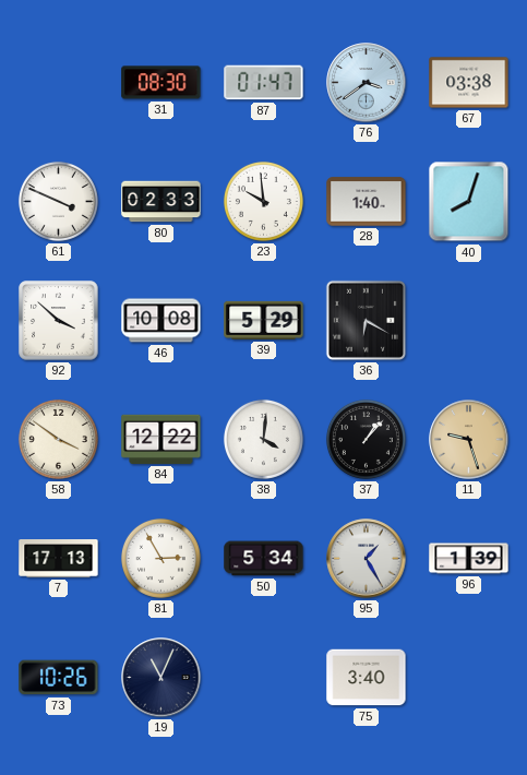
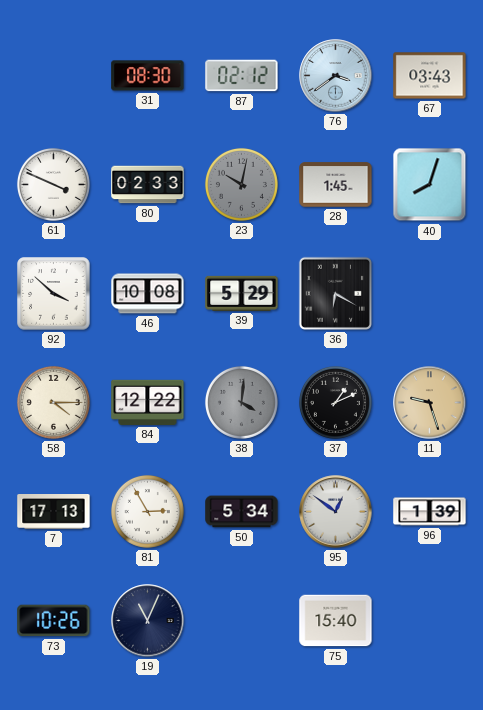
87: 01:47 -> 02:12
67: 03:38 -> 03:43
23: 9:59 -> 10:02
23 dial: white -> grey
28: 1:40 -> 1:45
58: 3:51 -> 4:15
38 dial: white -> grey
37: 1:07 -> 1:11
95: 1:25 -> 12:51
75: 3:40 -> 15:40
